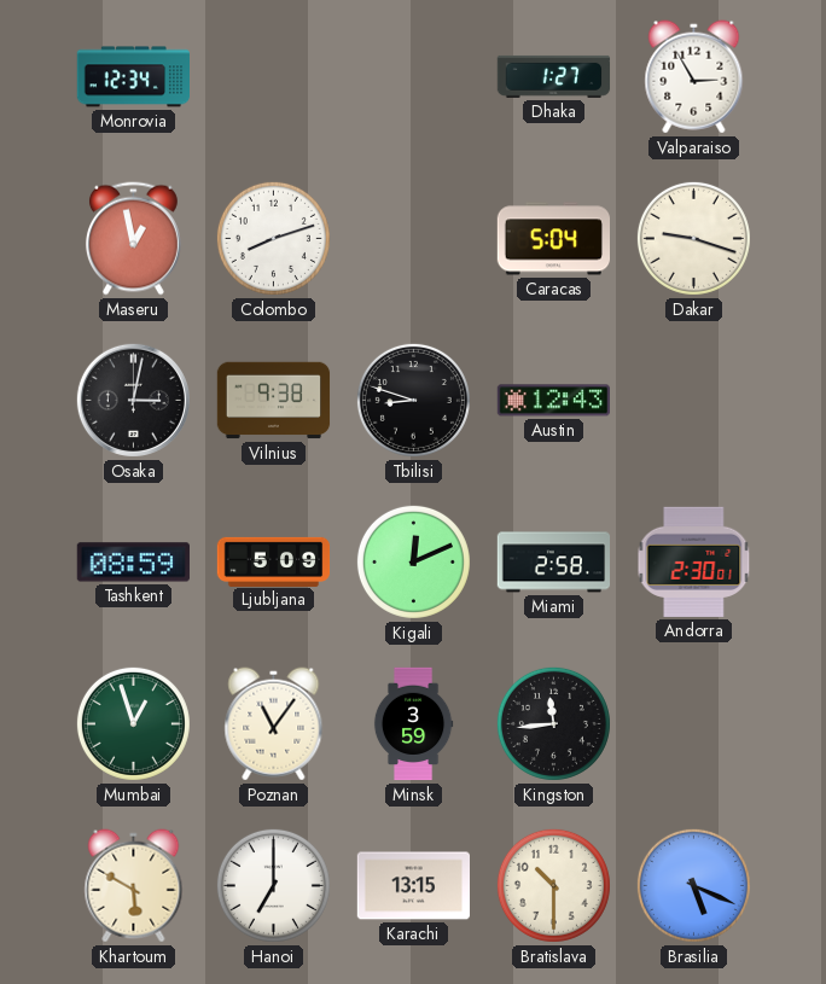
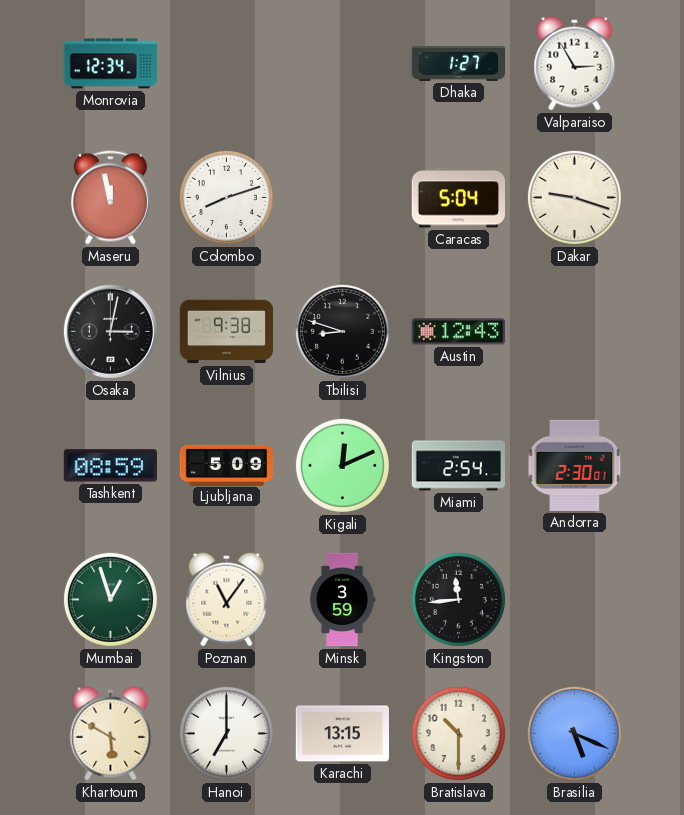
Maseru: 12:58 -> 11:58
Miami: 2:58 -> 2:54
